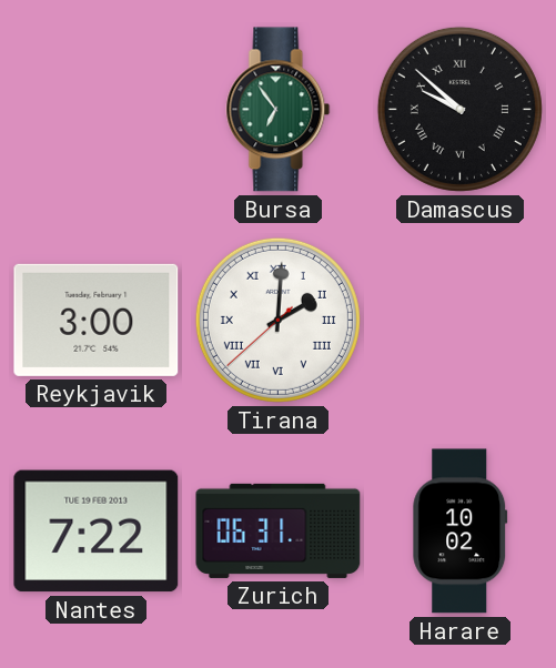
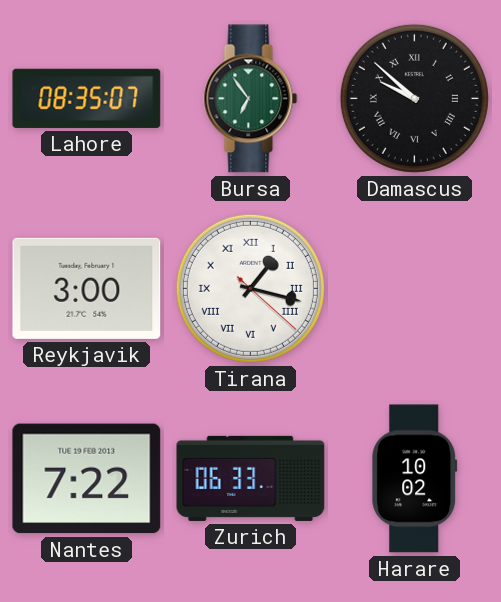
Lahore: none -> 08:35
Tirana: 2:00 -> 1:17
Zurich: 06:31 -> 06:33
